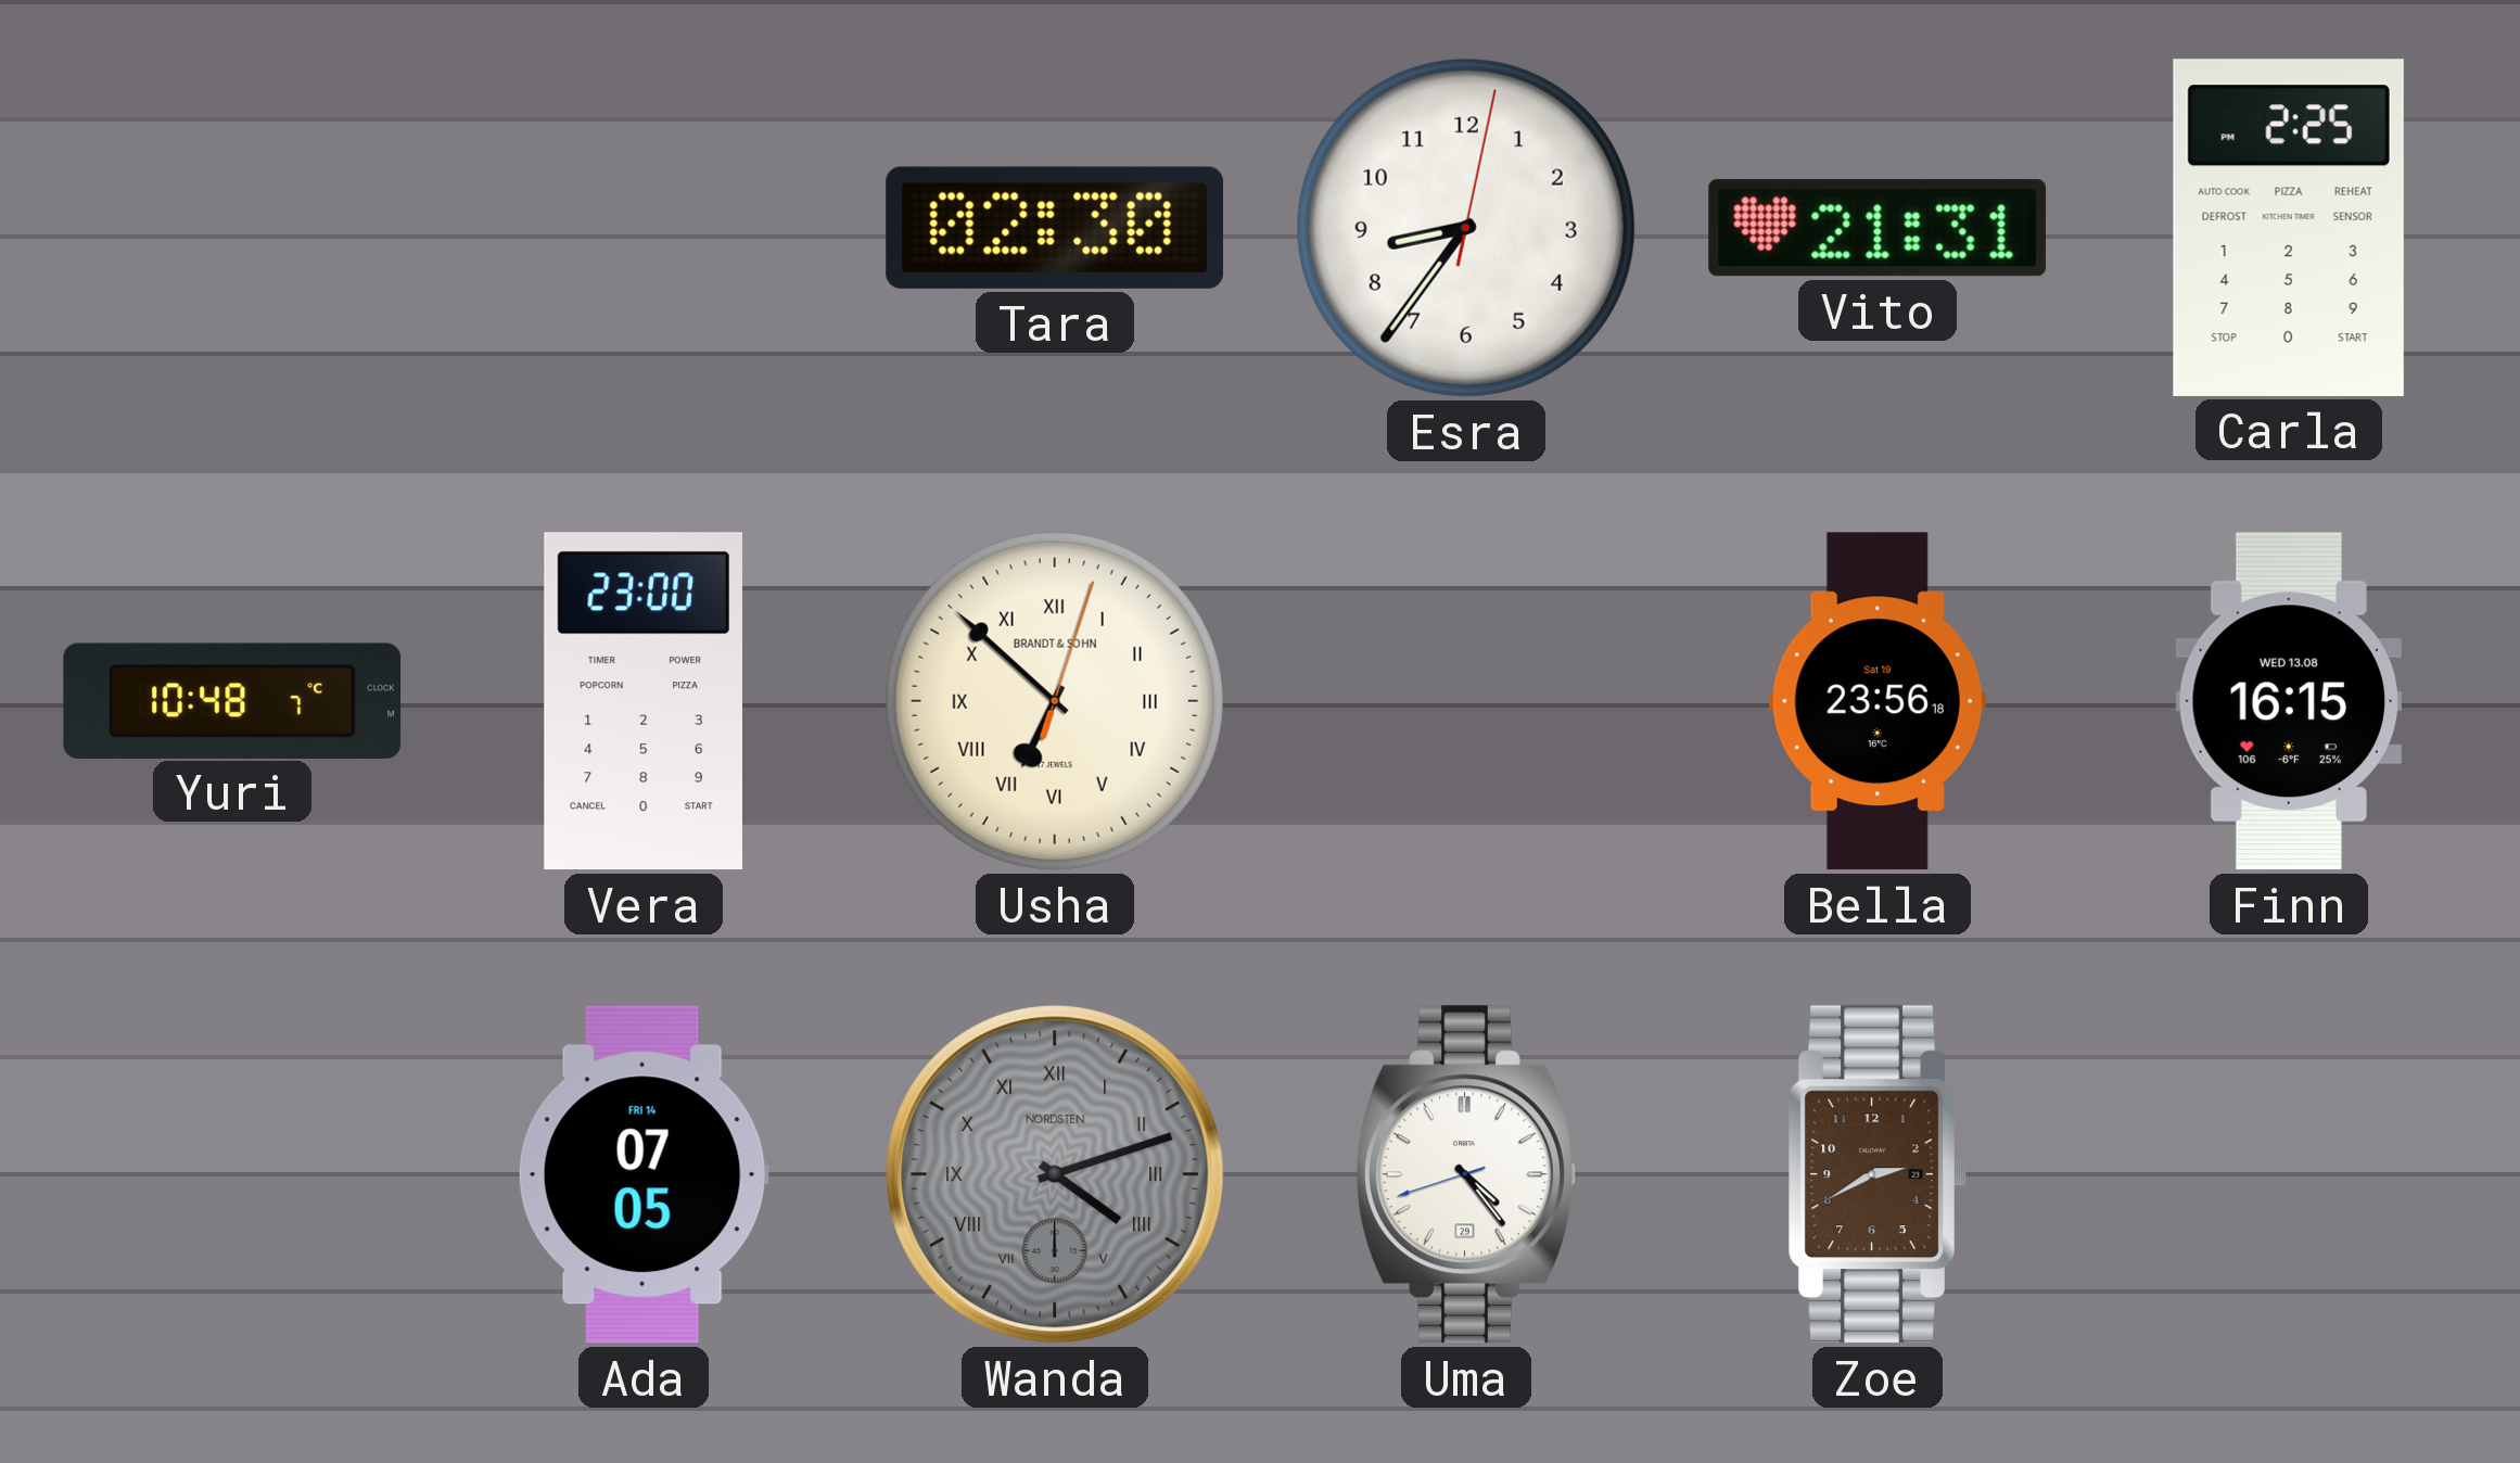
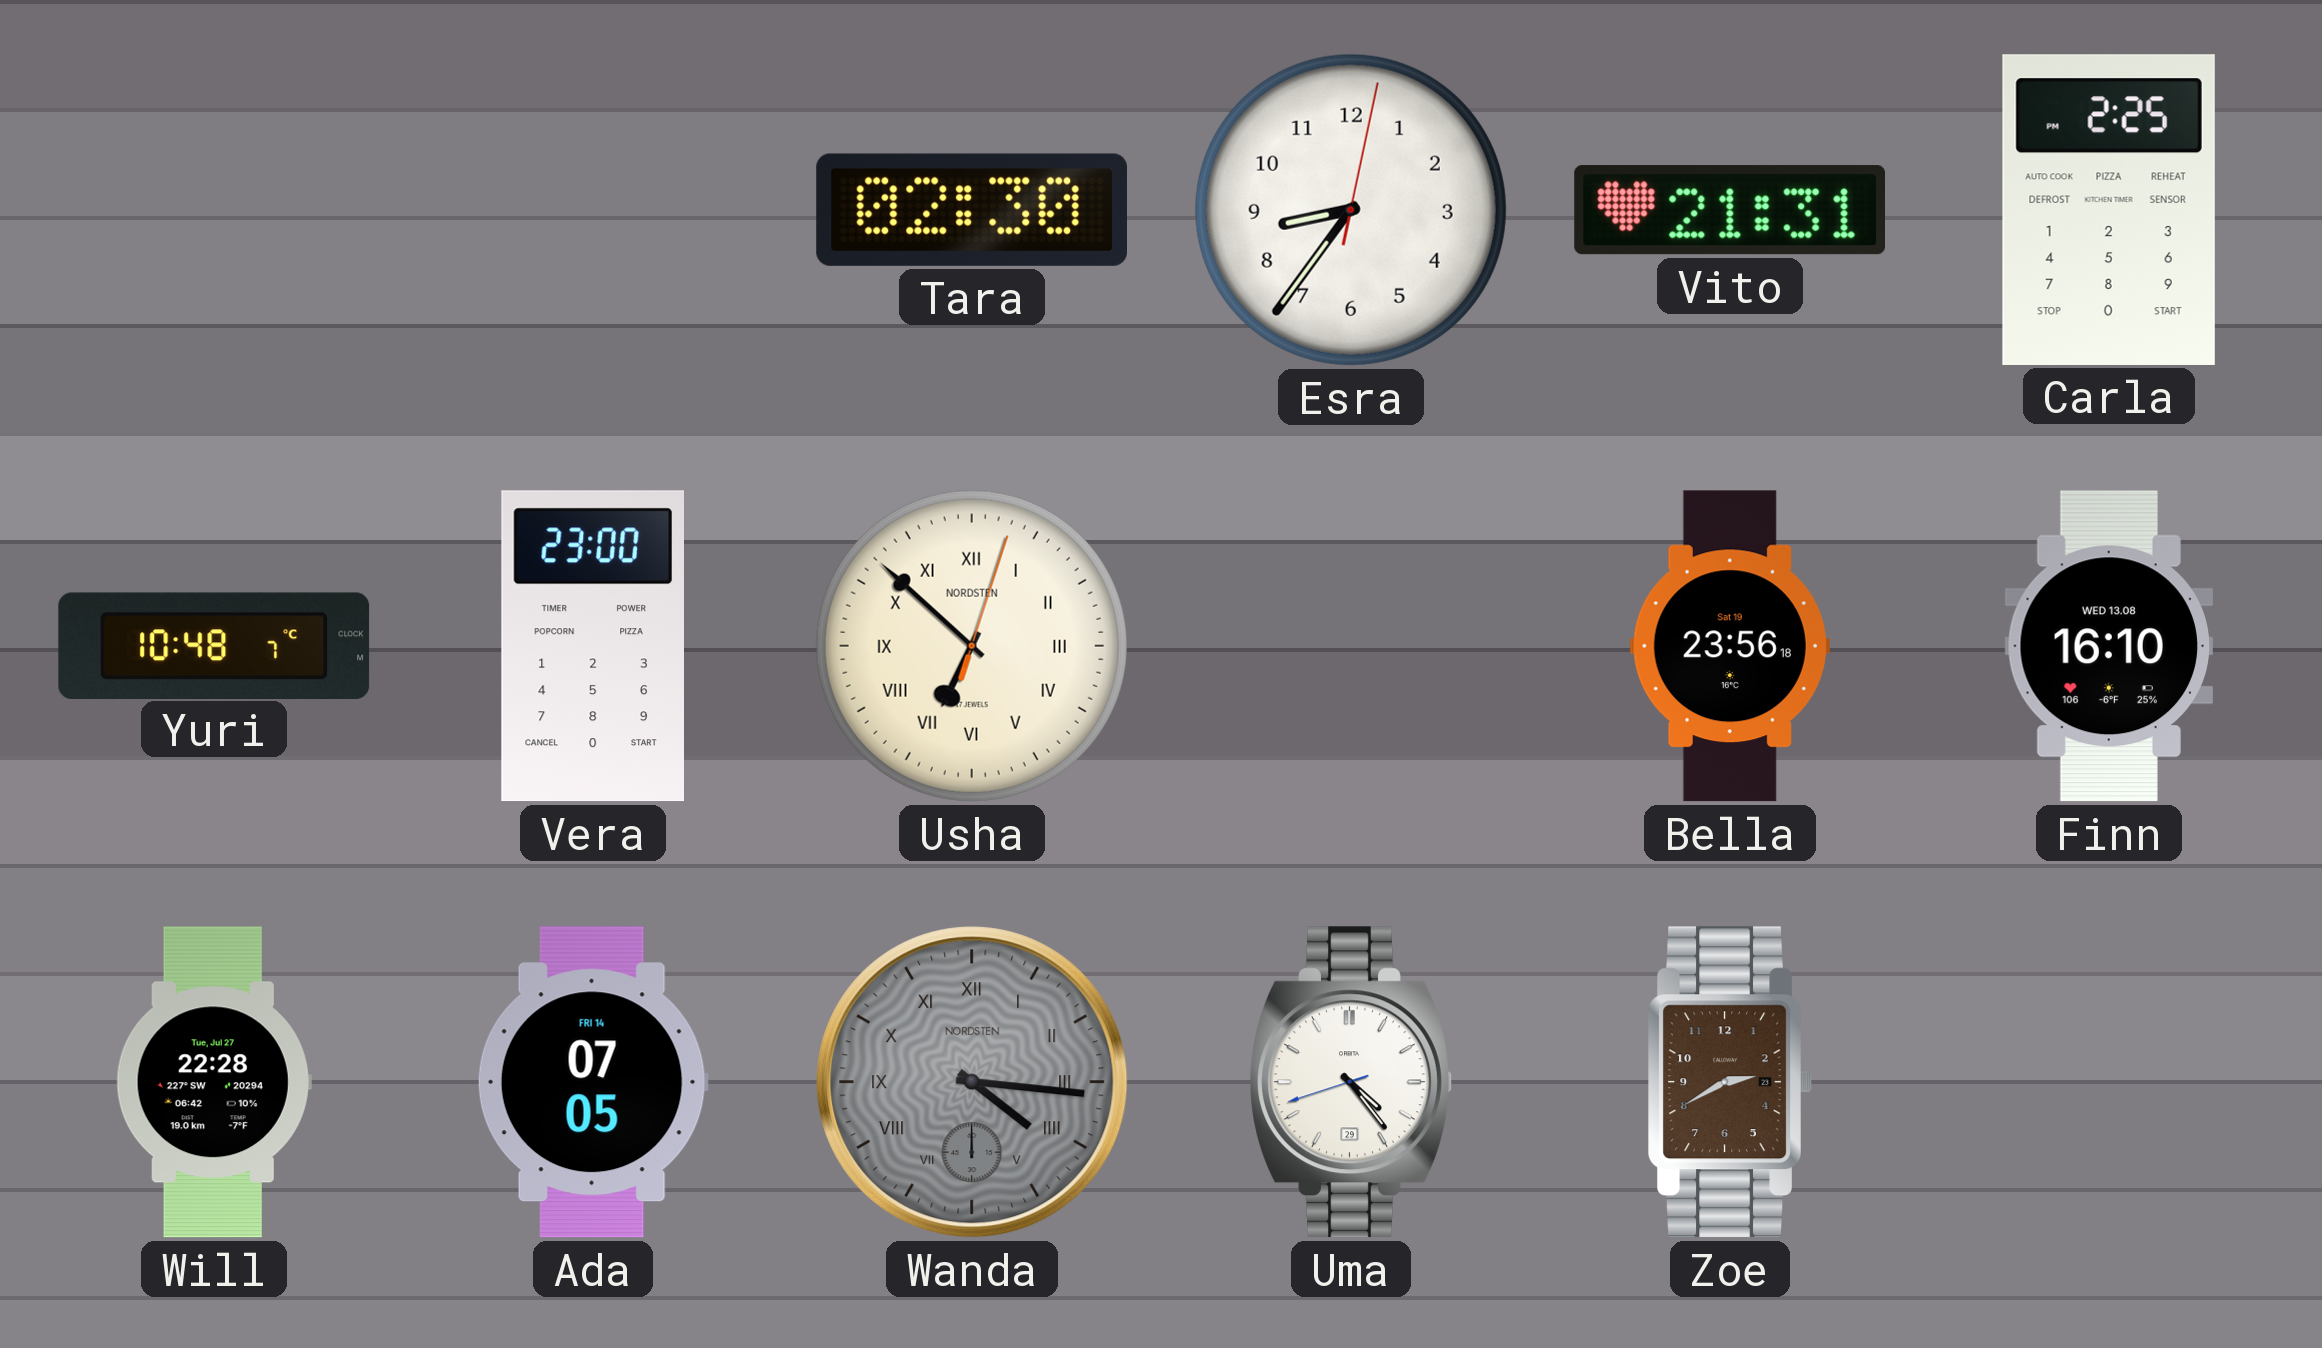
Usha brand: BRANDT & SOHN -> NORDSTEN
Finn: 16:15 -> 16:10
Will: none -> 22:28
Wanda: 4:12 -> 4:16
